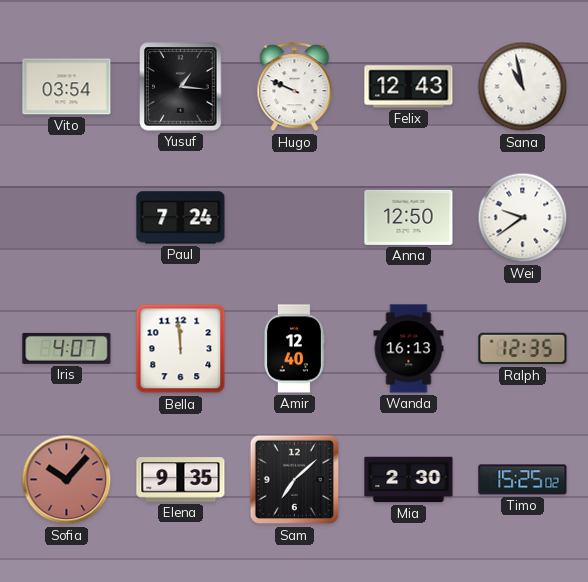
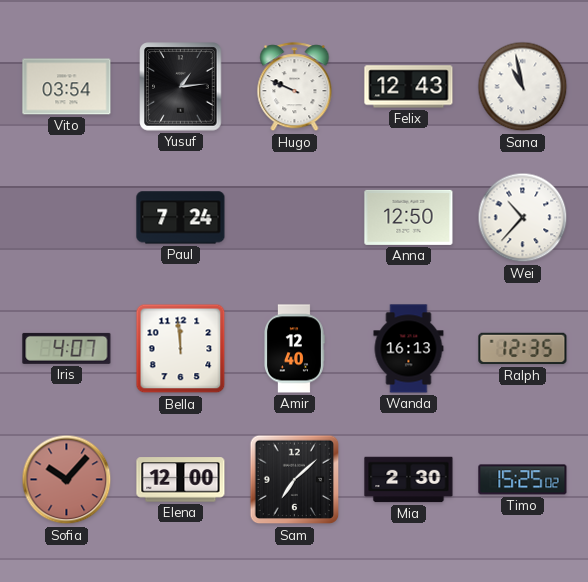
Yusuf: 1:16 -> 1:14
Wei: 9:39 -> 10:37
Elena: 9:35 -> 12:00
